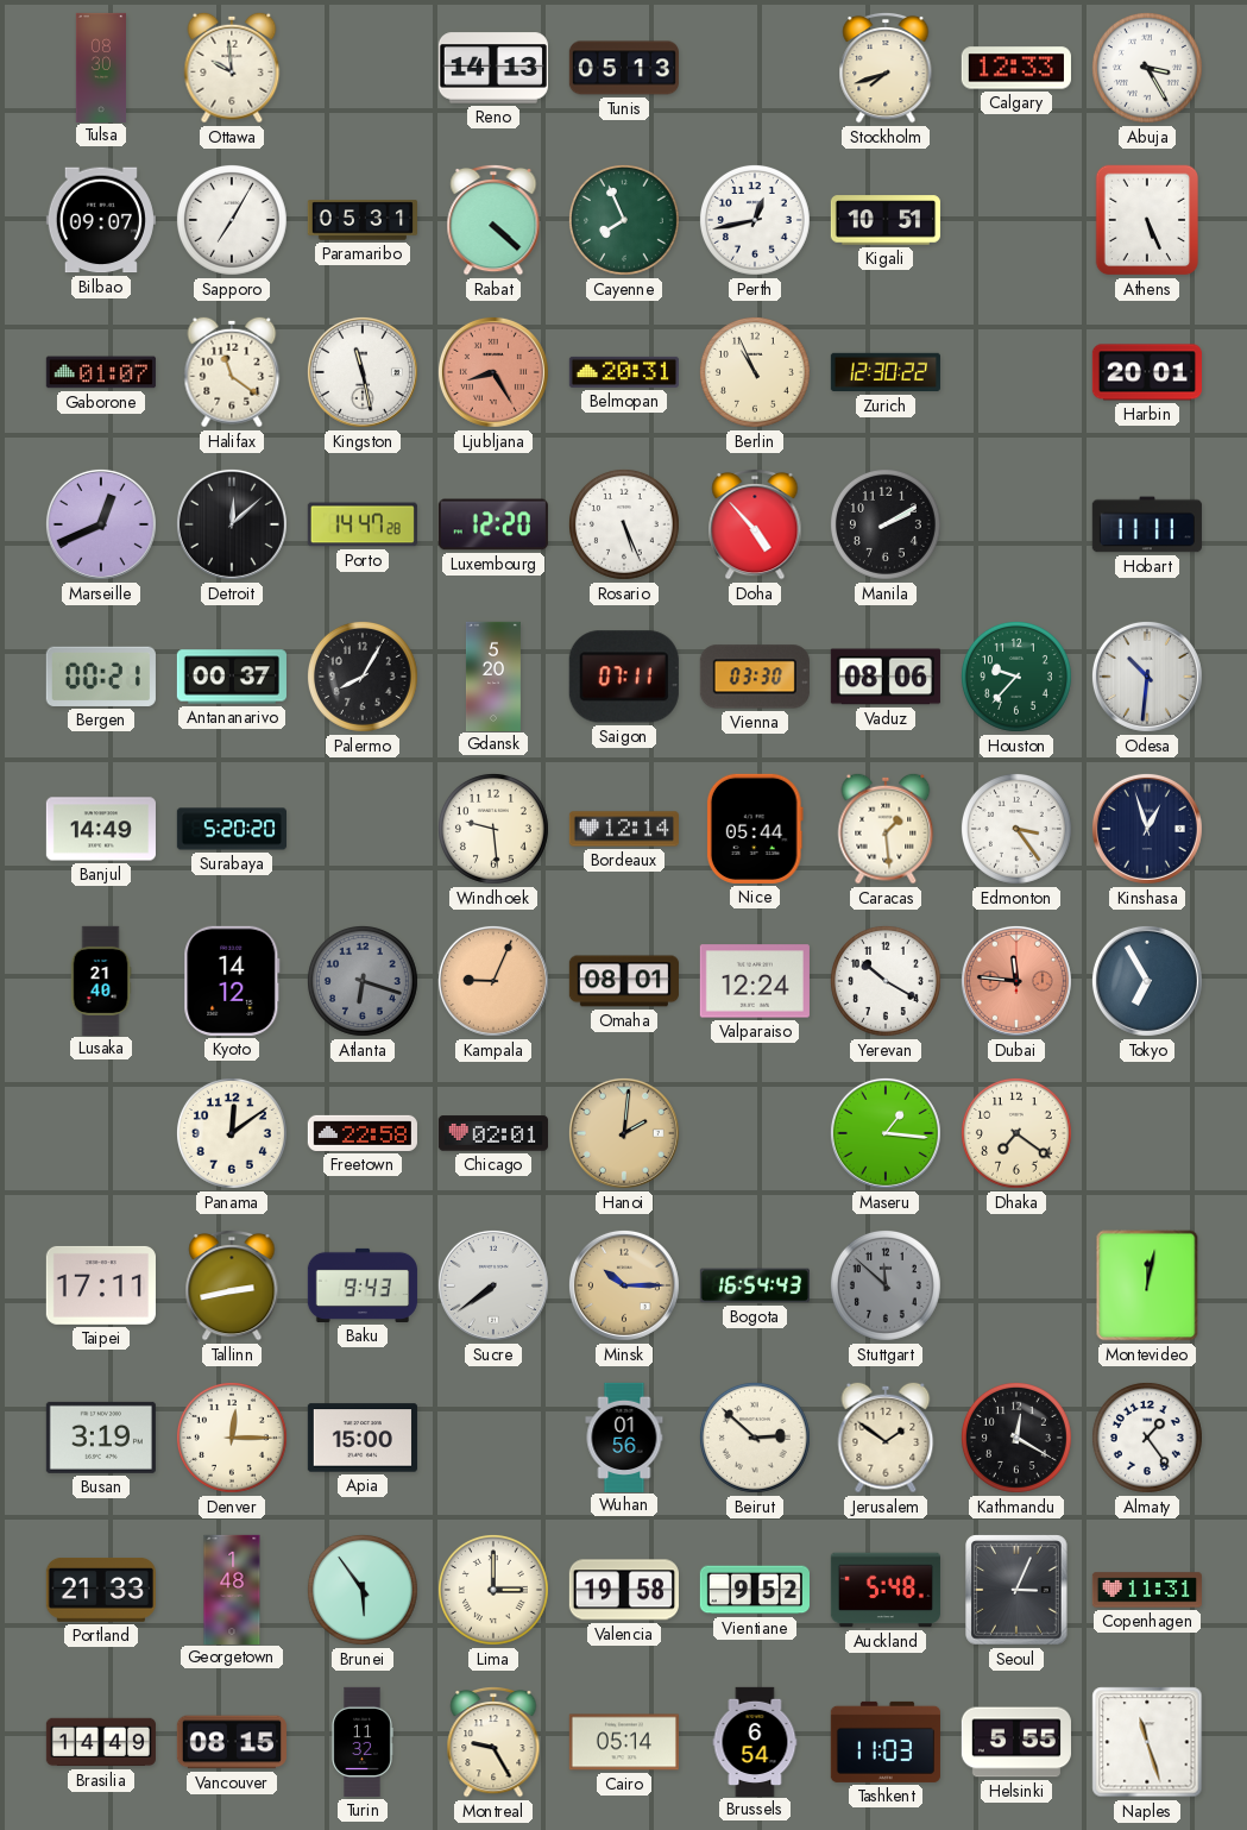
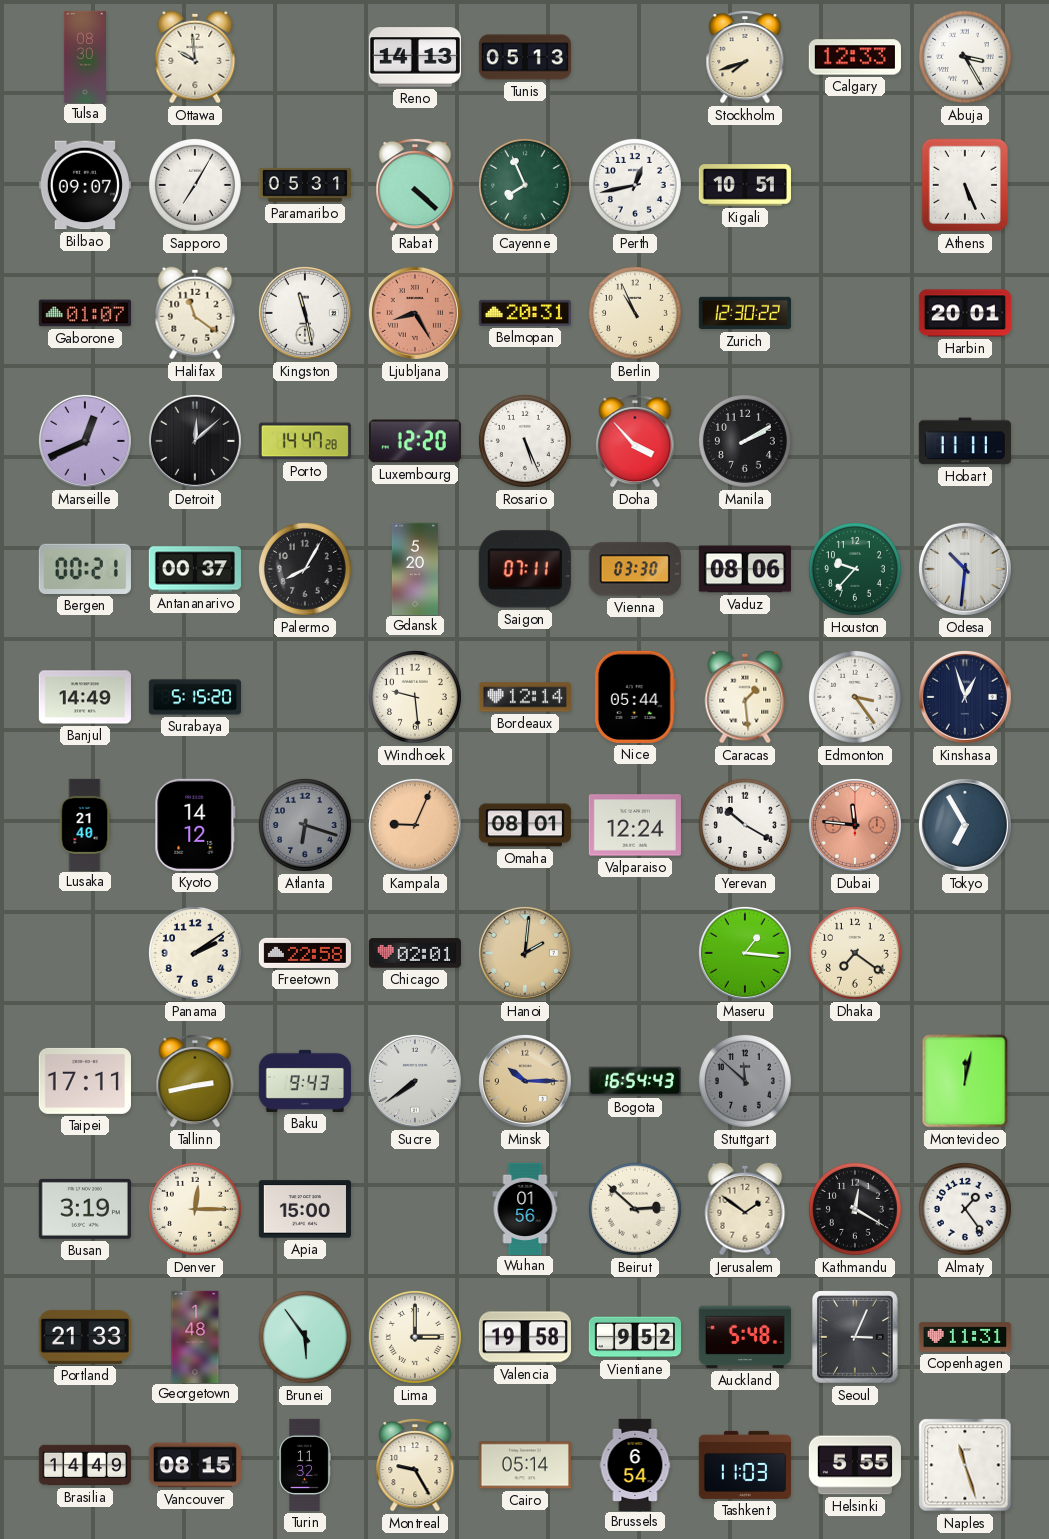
Doha: 4:53 -> 3:53
Surabaya: 5:20 -> 5:15
Panama: 12:09 -> 2:09
